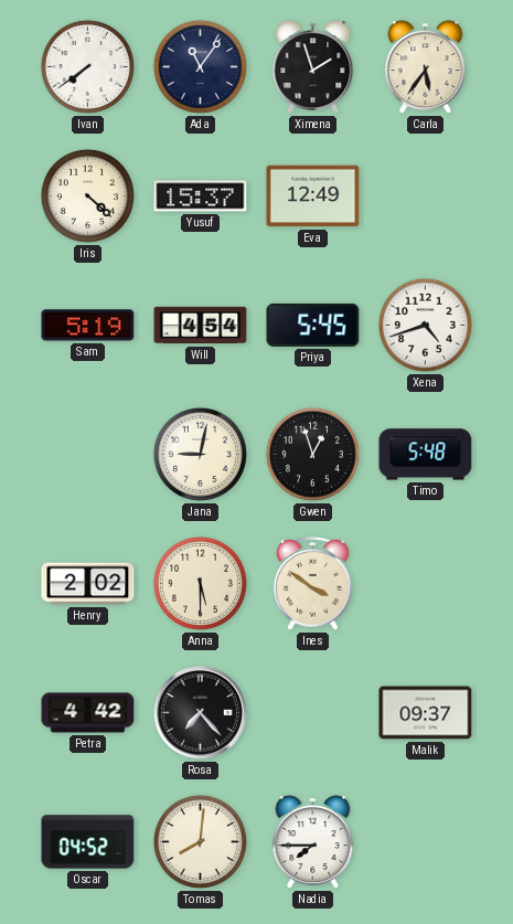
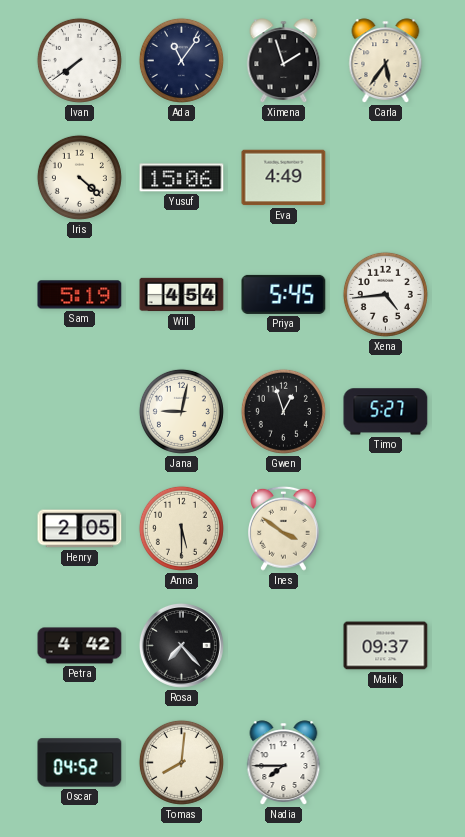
Yusuf: 15:37 -> 15:06
Eva: 12:49 -> 4:49
Xena: 4:42 -> 4:44
Timo: 5:48 -> 5:27
Henry: 2:02 -> 2:05
